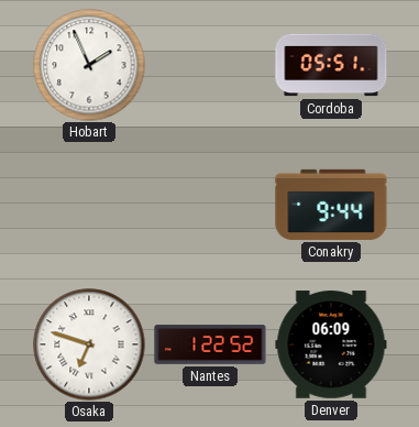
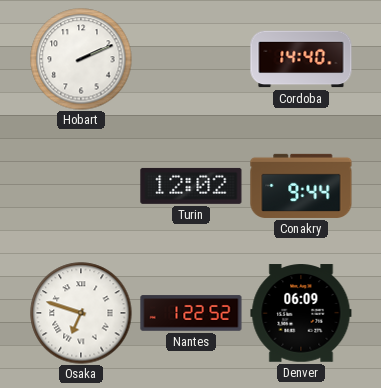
Hobart: 1:56 -> 2:11
Cordoba: 05:51 -> 14:40
Turin: none -> 12:02
